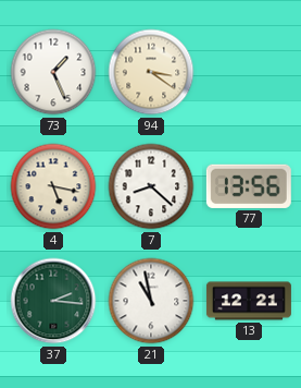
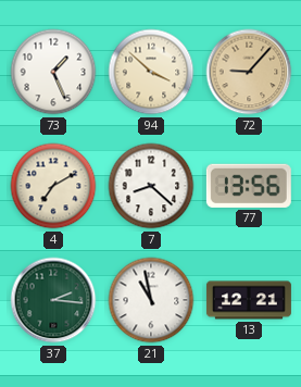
94: 3:21 -> 3:52
72: none -> 9:07
4: 5:17 -> 7:10
